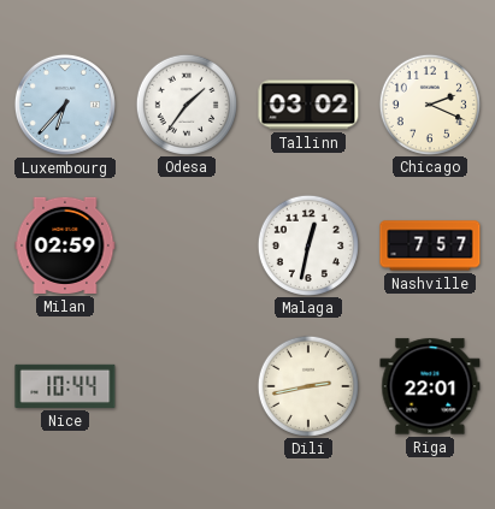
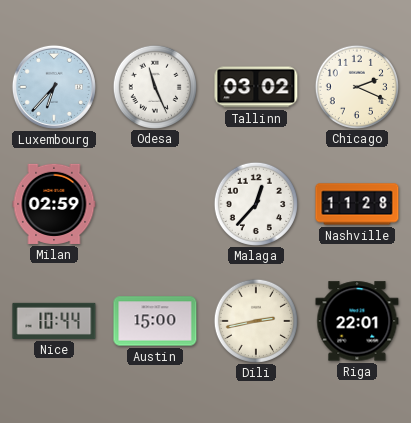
Odesa: 1:36 -> 11:26
Malaga: 12:32 -> 12:37
Nashville: 7:57 -> 11:28
Austin: none -> 15:00
